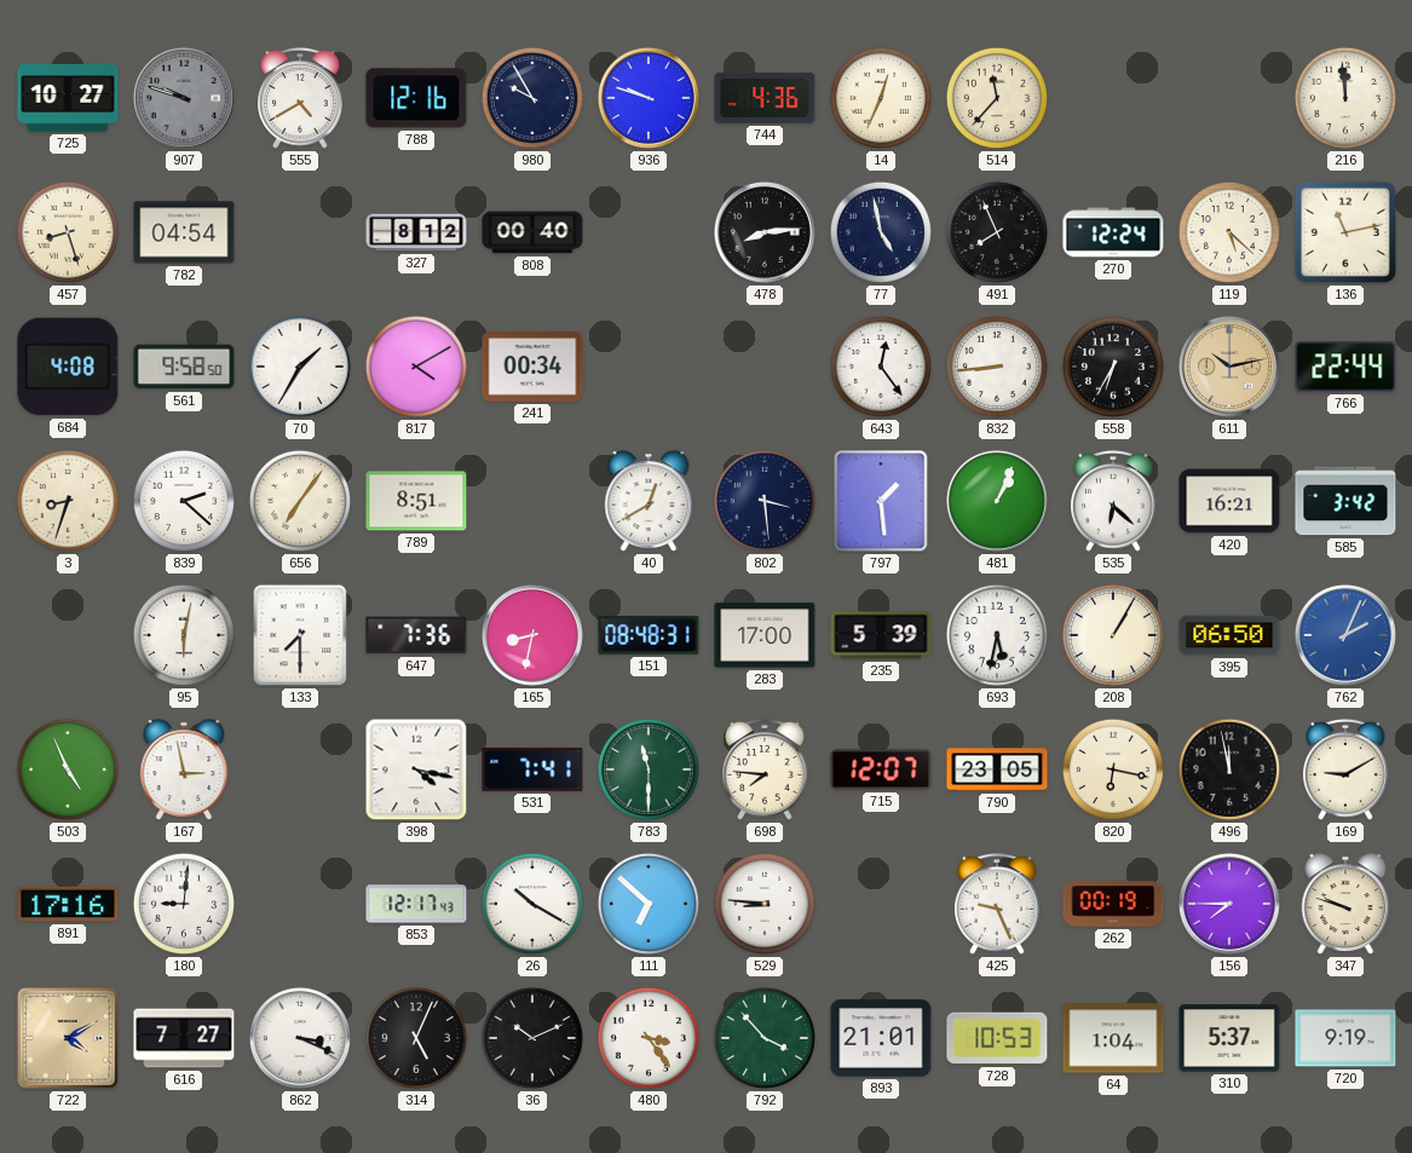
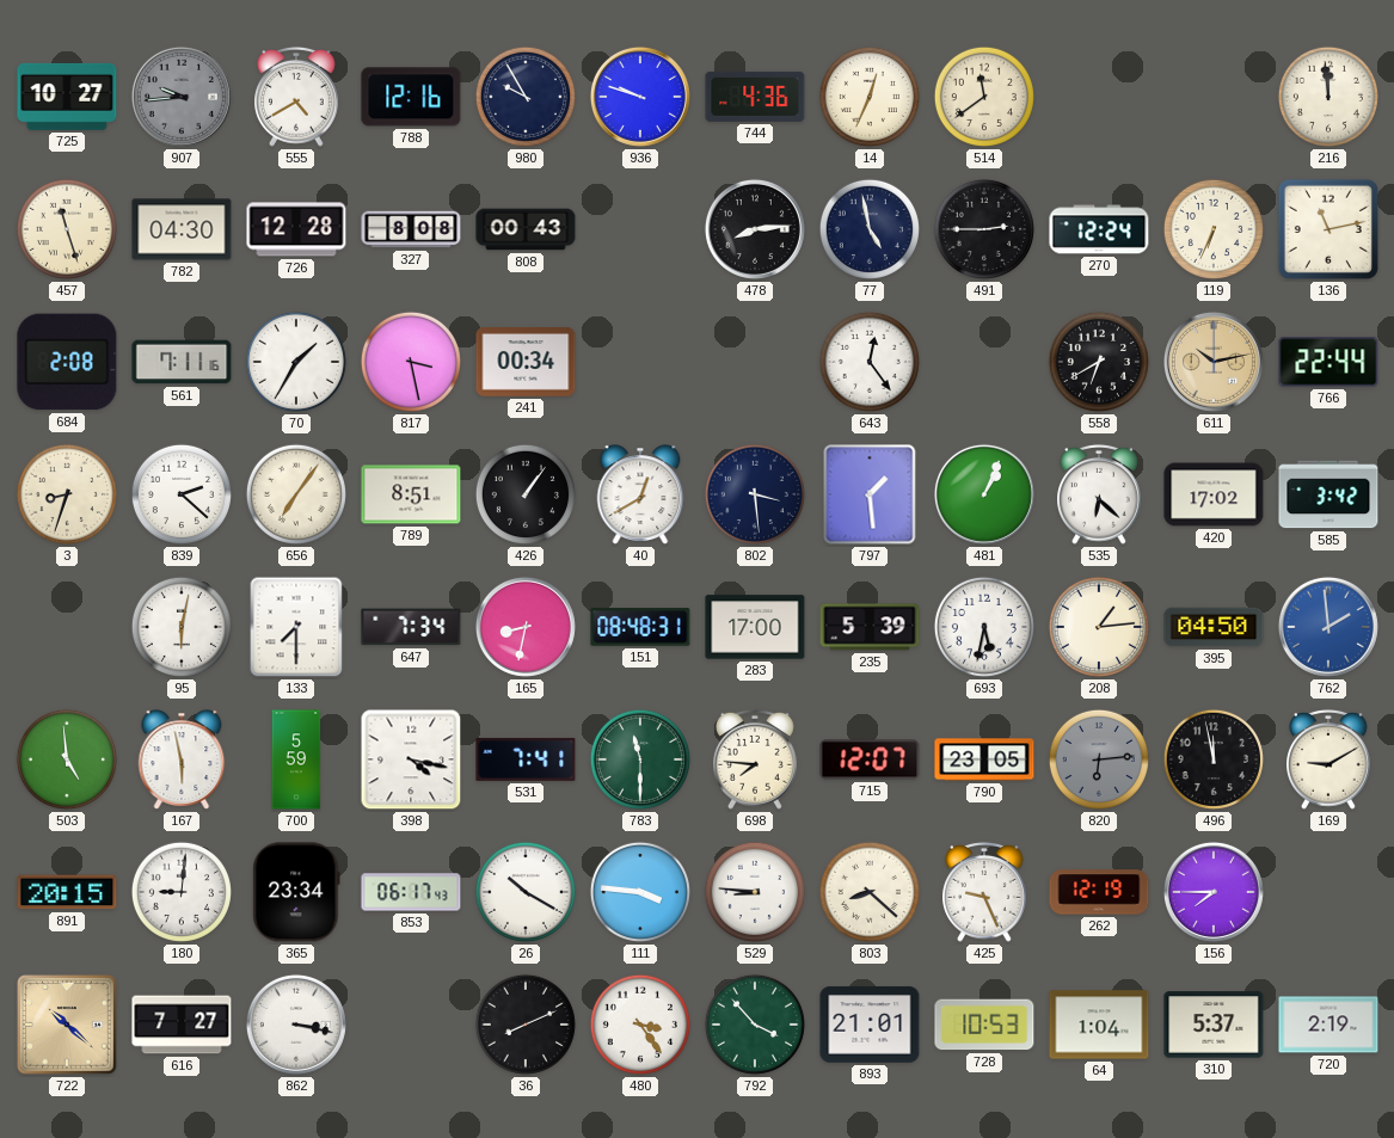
907: 9:48 -> 9:44
514: 11:37 -> 11:39
457: 8:27 -> 11:27
782: 04:54 -> 04:30
726: none -> 12:28
327: 8:12 -> 8:08
808: 00:40 -> 00:43
491: 7:56 -> 2:45
119: 5:22 -> 6:34
684: 4:08 -> 2:08
561: 9:58 -> 7:11
817: 4:10 -> 3:28
832: 8:44 -> none
558: 6:35 -> 6:40
426: none -> 1:06
420: 16:21 -> 17:02
647: 7:36 -> 7:34
208: 1:05 -> 1:14
395: 06:50 -> 04:50
762: 2:04 -> 1:59
503: 4:56 -> 4:59
167: 2:58 -> 5:58
700: none -> 5:59
820: 6:17 -> 6:14
820 dial: cream -> grey
891: 17:16 -> 20:15
365: none -> 23:34
853: 12:17 -> 06:17
111: 6:52 -> 3:46
803: none -> 8:22
262: 00:19 -> 12:19
347: 9:48 -> none
722: 4:10 -> 10:22
862: 3:19 -> 3:17
314: 5:04 -> none
36: 10:11 -> 8:11
720: 9:19 -> 2:19
